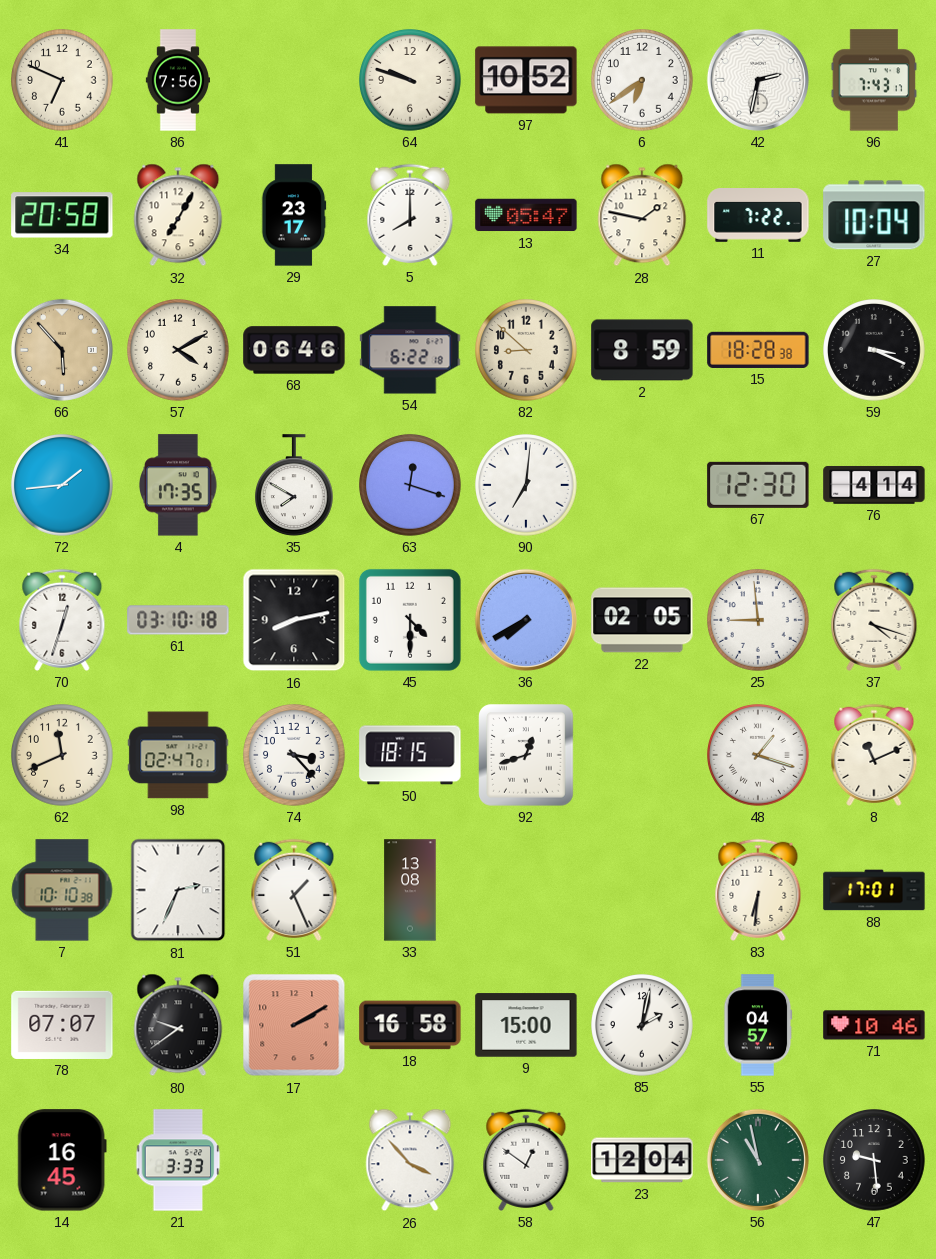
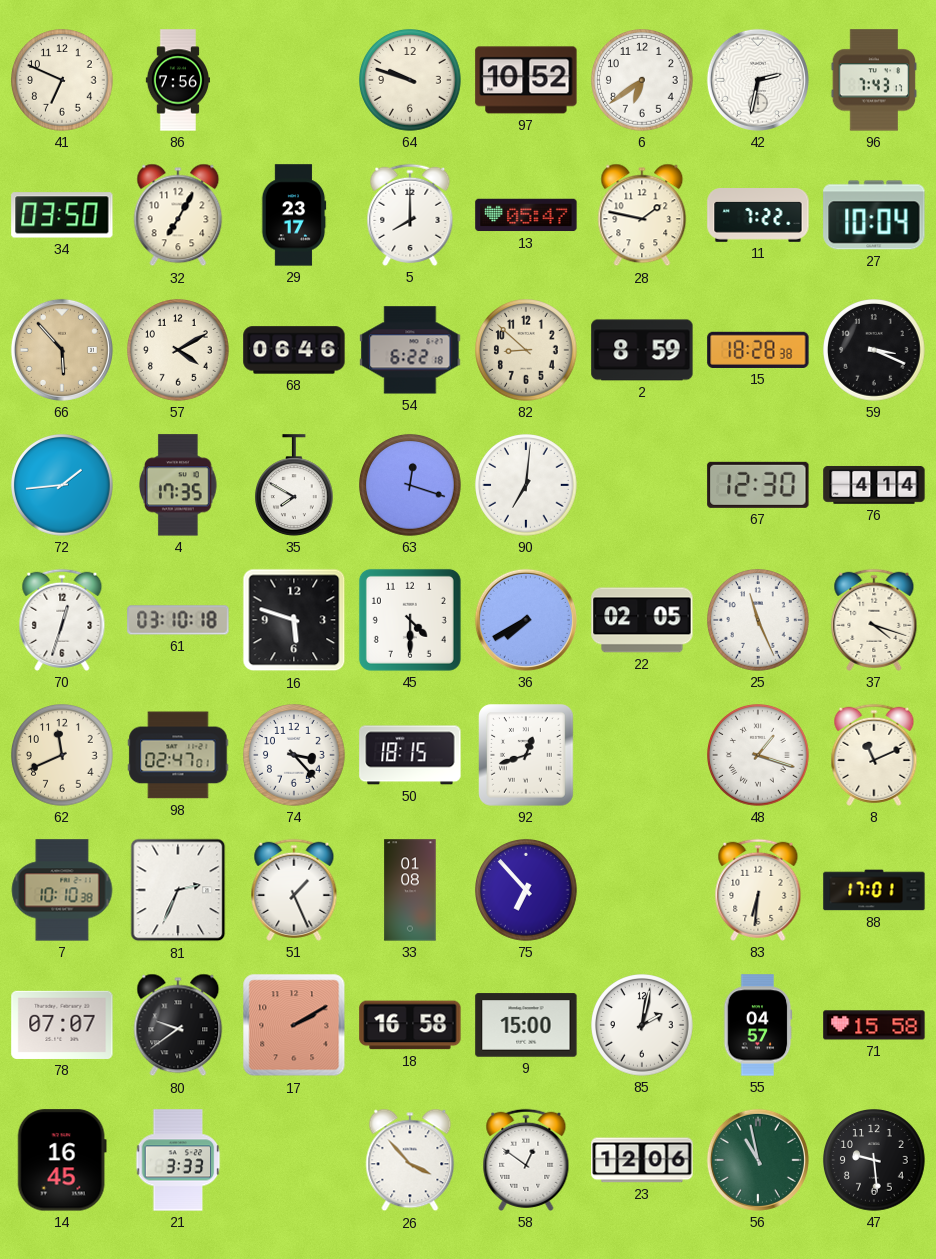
34: 20:58 -> 03:50
16: 8:13 -> 5:48
25: 8:59 -> 11:26
33: 13:08 -> 01:08
75: none -> 6:53
71: 10:46 -> 15:58
23: 12:04 -> 12:06
